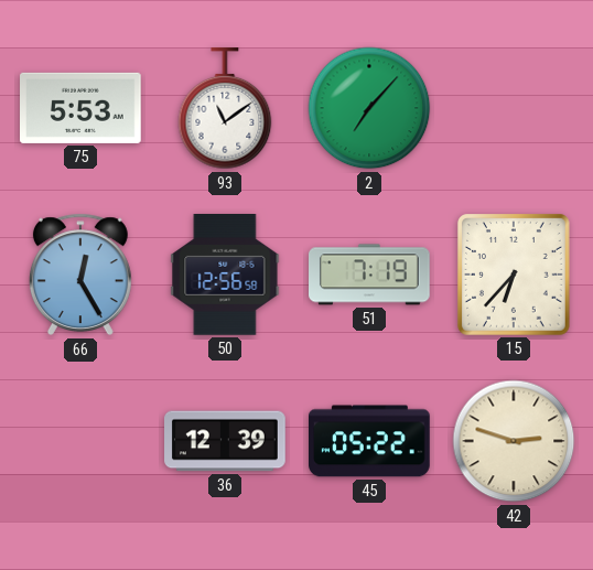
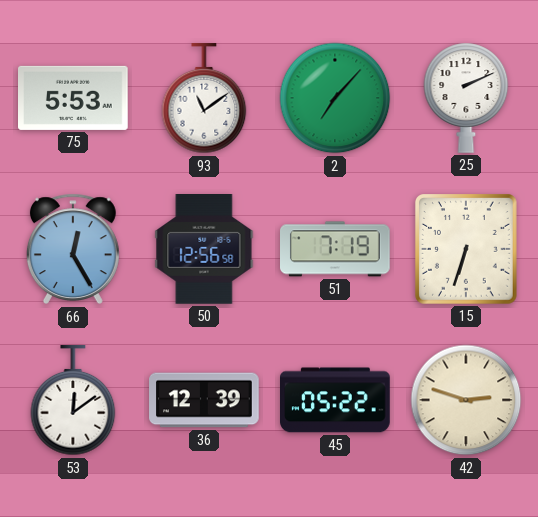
25: none -> 2:11
15: 6:37 -> 6:33
53: none -> 12:09
